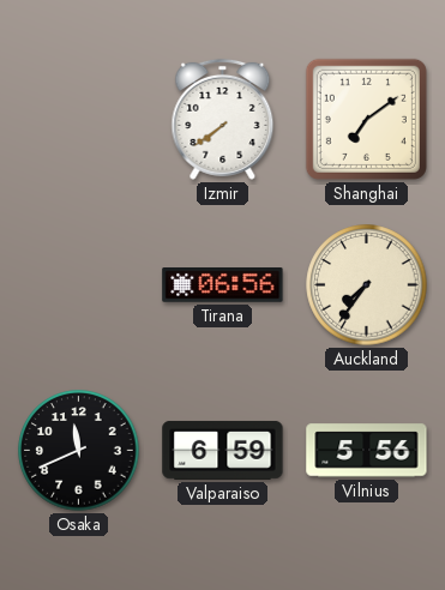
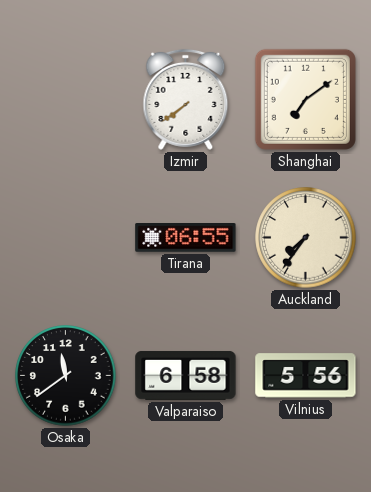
Tirana: 06:56 -> 06:55
Osaka: 11:41 -> 11:39
Valparaiso: 6:59 -> 6:58
